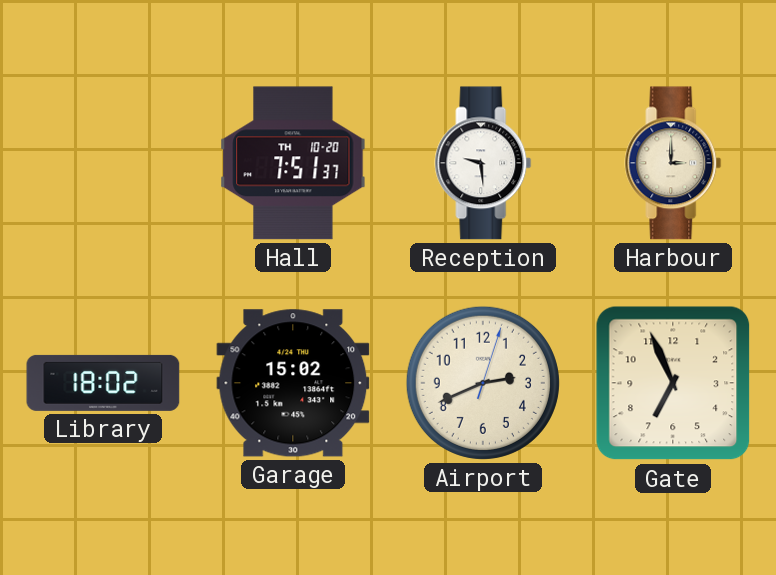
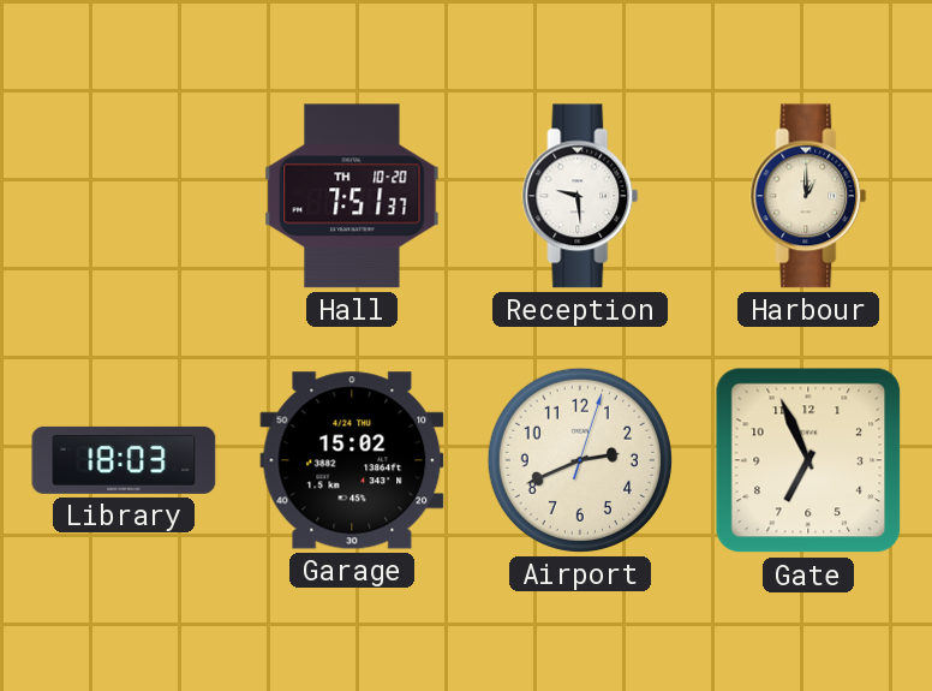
Harbour: 3:00 -> 1:00
Library: 18:02 -> 18:03
